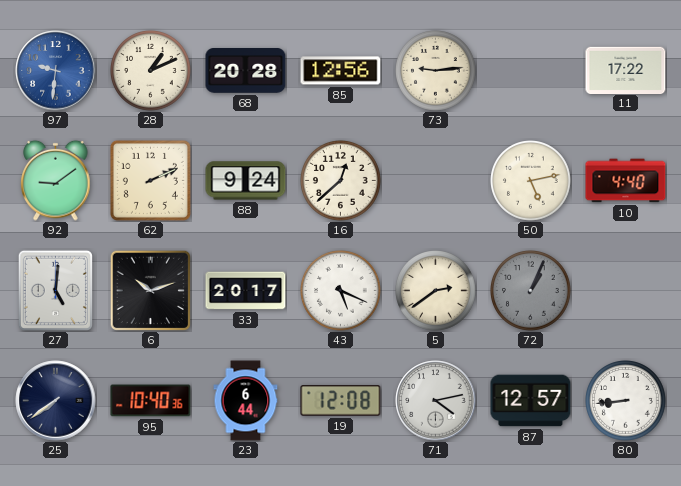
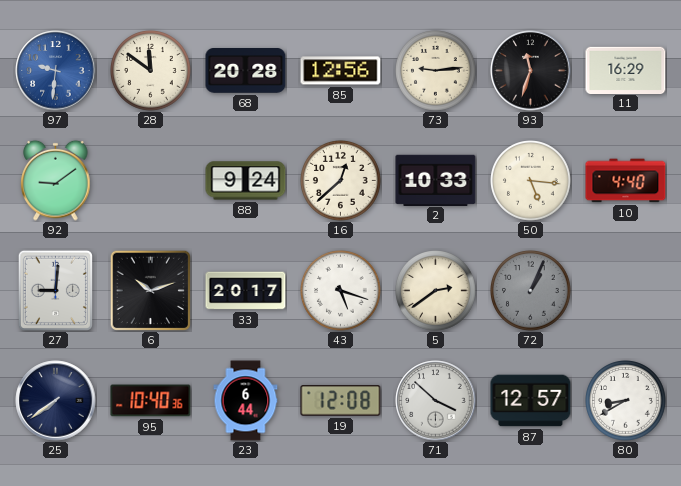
28: 1:11 -> 11:51
93: none -> 11:33
11: 17:22 -> 16:29
62: 2:11 -> none
2: none -> 10:33
50: 5:13 -> 5:16
27: 5:01 -> 9:01
43: 5:19 -> 5:18
71: 4:13 -> 3:52
80: 8:44 -> 8:40
